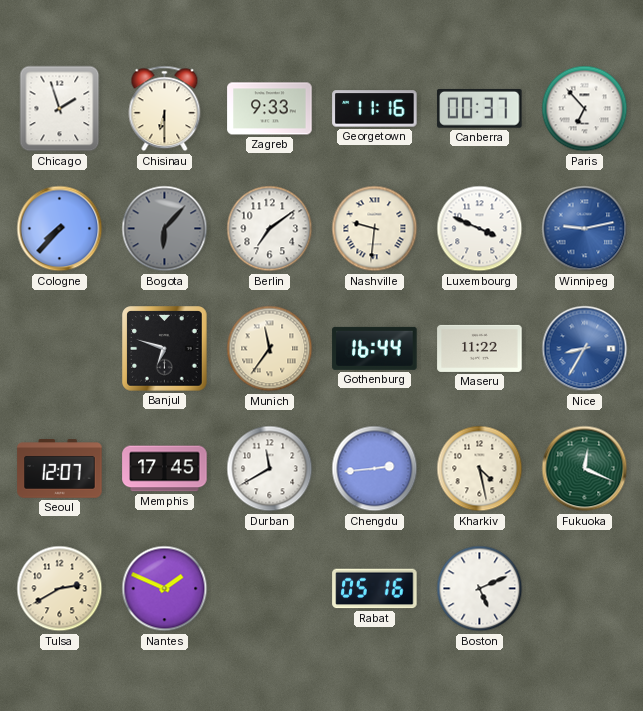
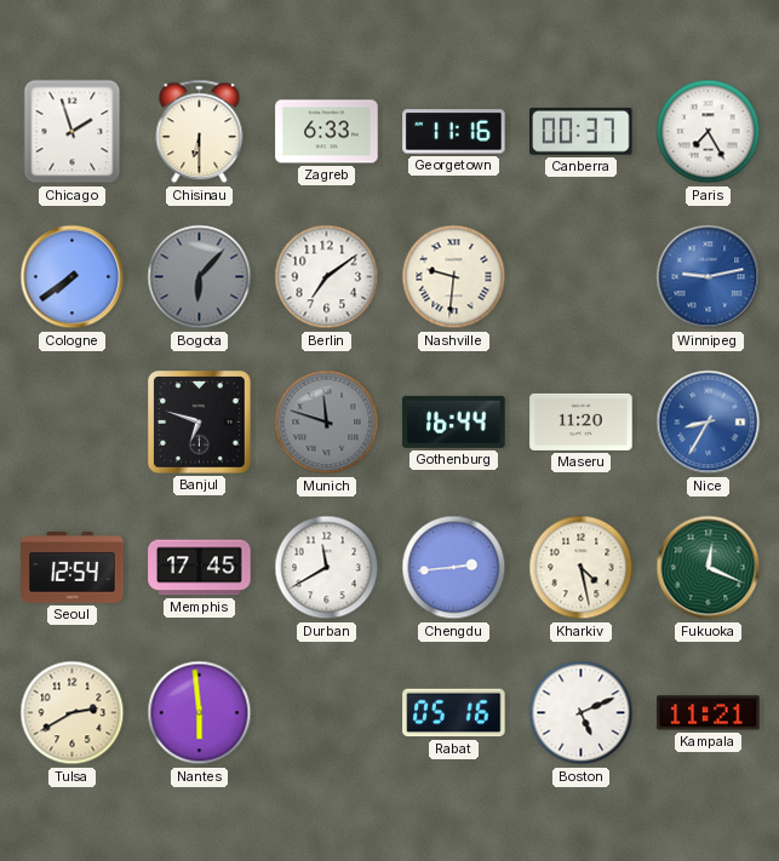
Zagreb: 9:33 -> 6:33
Paris: 6:53 -> 7:25
Cologne: 7:37 -> 7:39
Luxembourg: 3:49 -> none
Munich: 11:36 -> 11:48
Munich dial: cream -> grey
Maseru: 11:22 -> 11:20
Seoul: 12:07 -> 12:54
Nantes: 1:49 -> 5:59
Kampala: none -> 11:21
